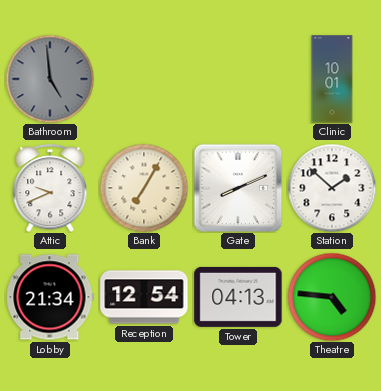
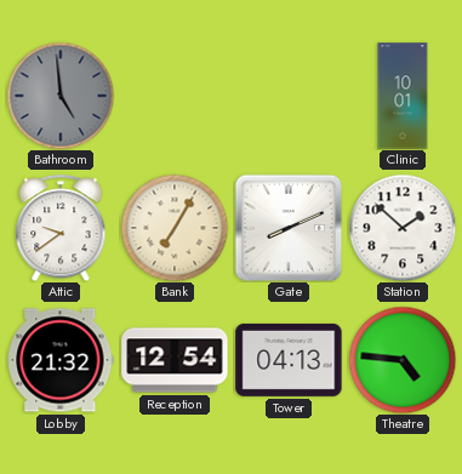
Attic: 9:41 -> 9:39
Lobby: 21:34 -> 21:32
